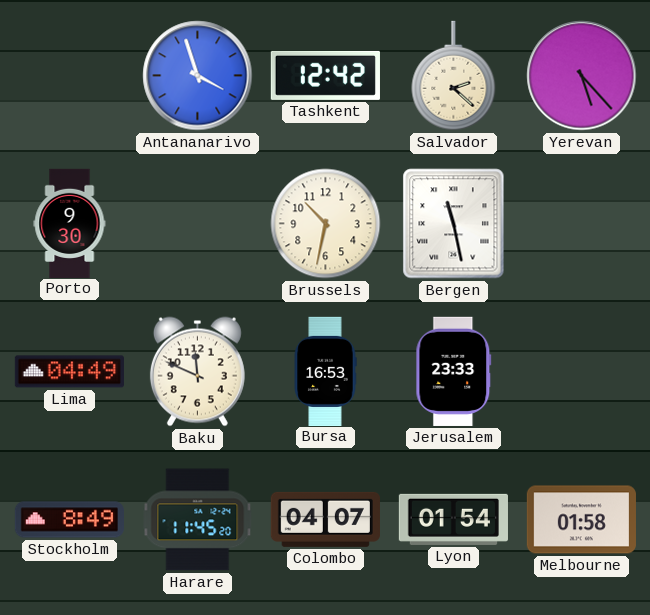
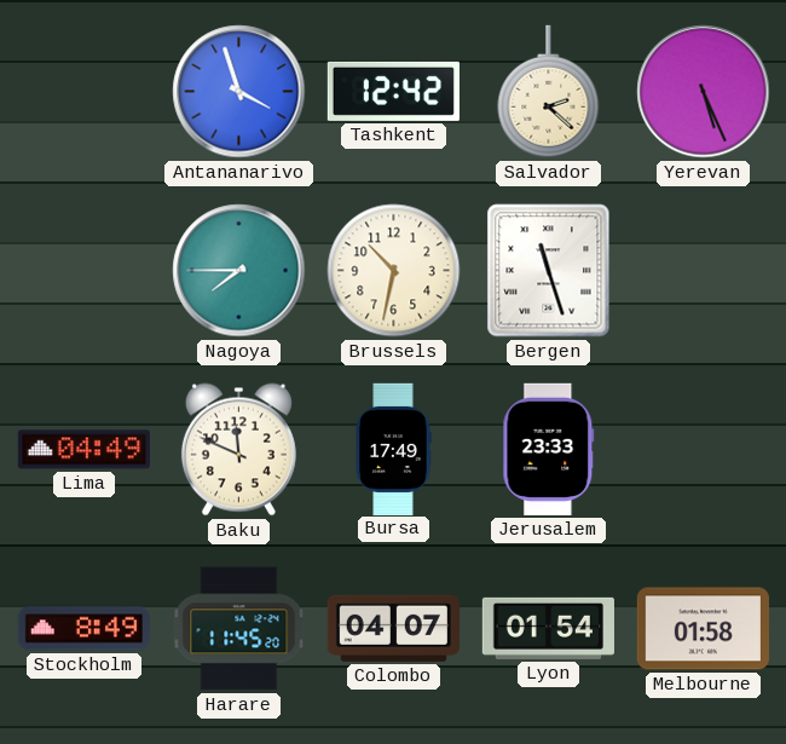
Yerevan: 5:23 -> 5:26
Porto: 9:30 -> none
Nagoya: none -> 7:45
Bergen: 11:28 -> 11:27
Bursa: 16:53 -> 17:49
